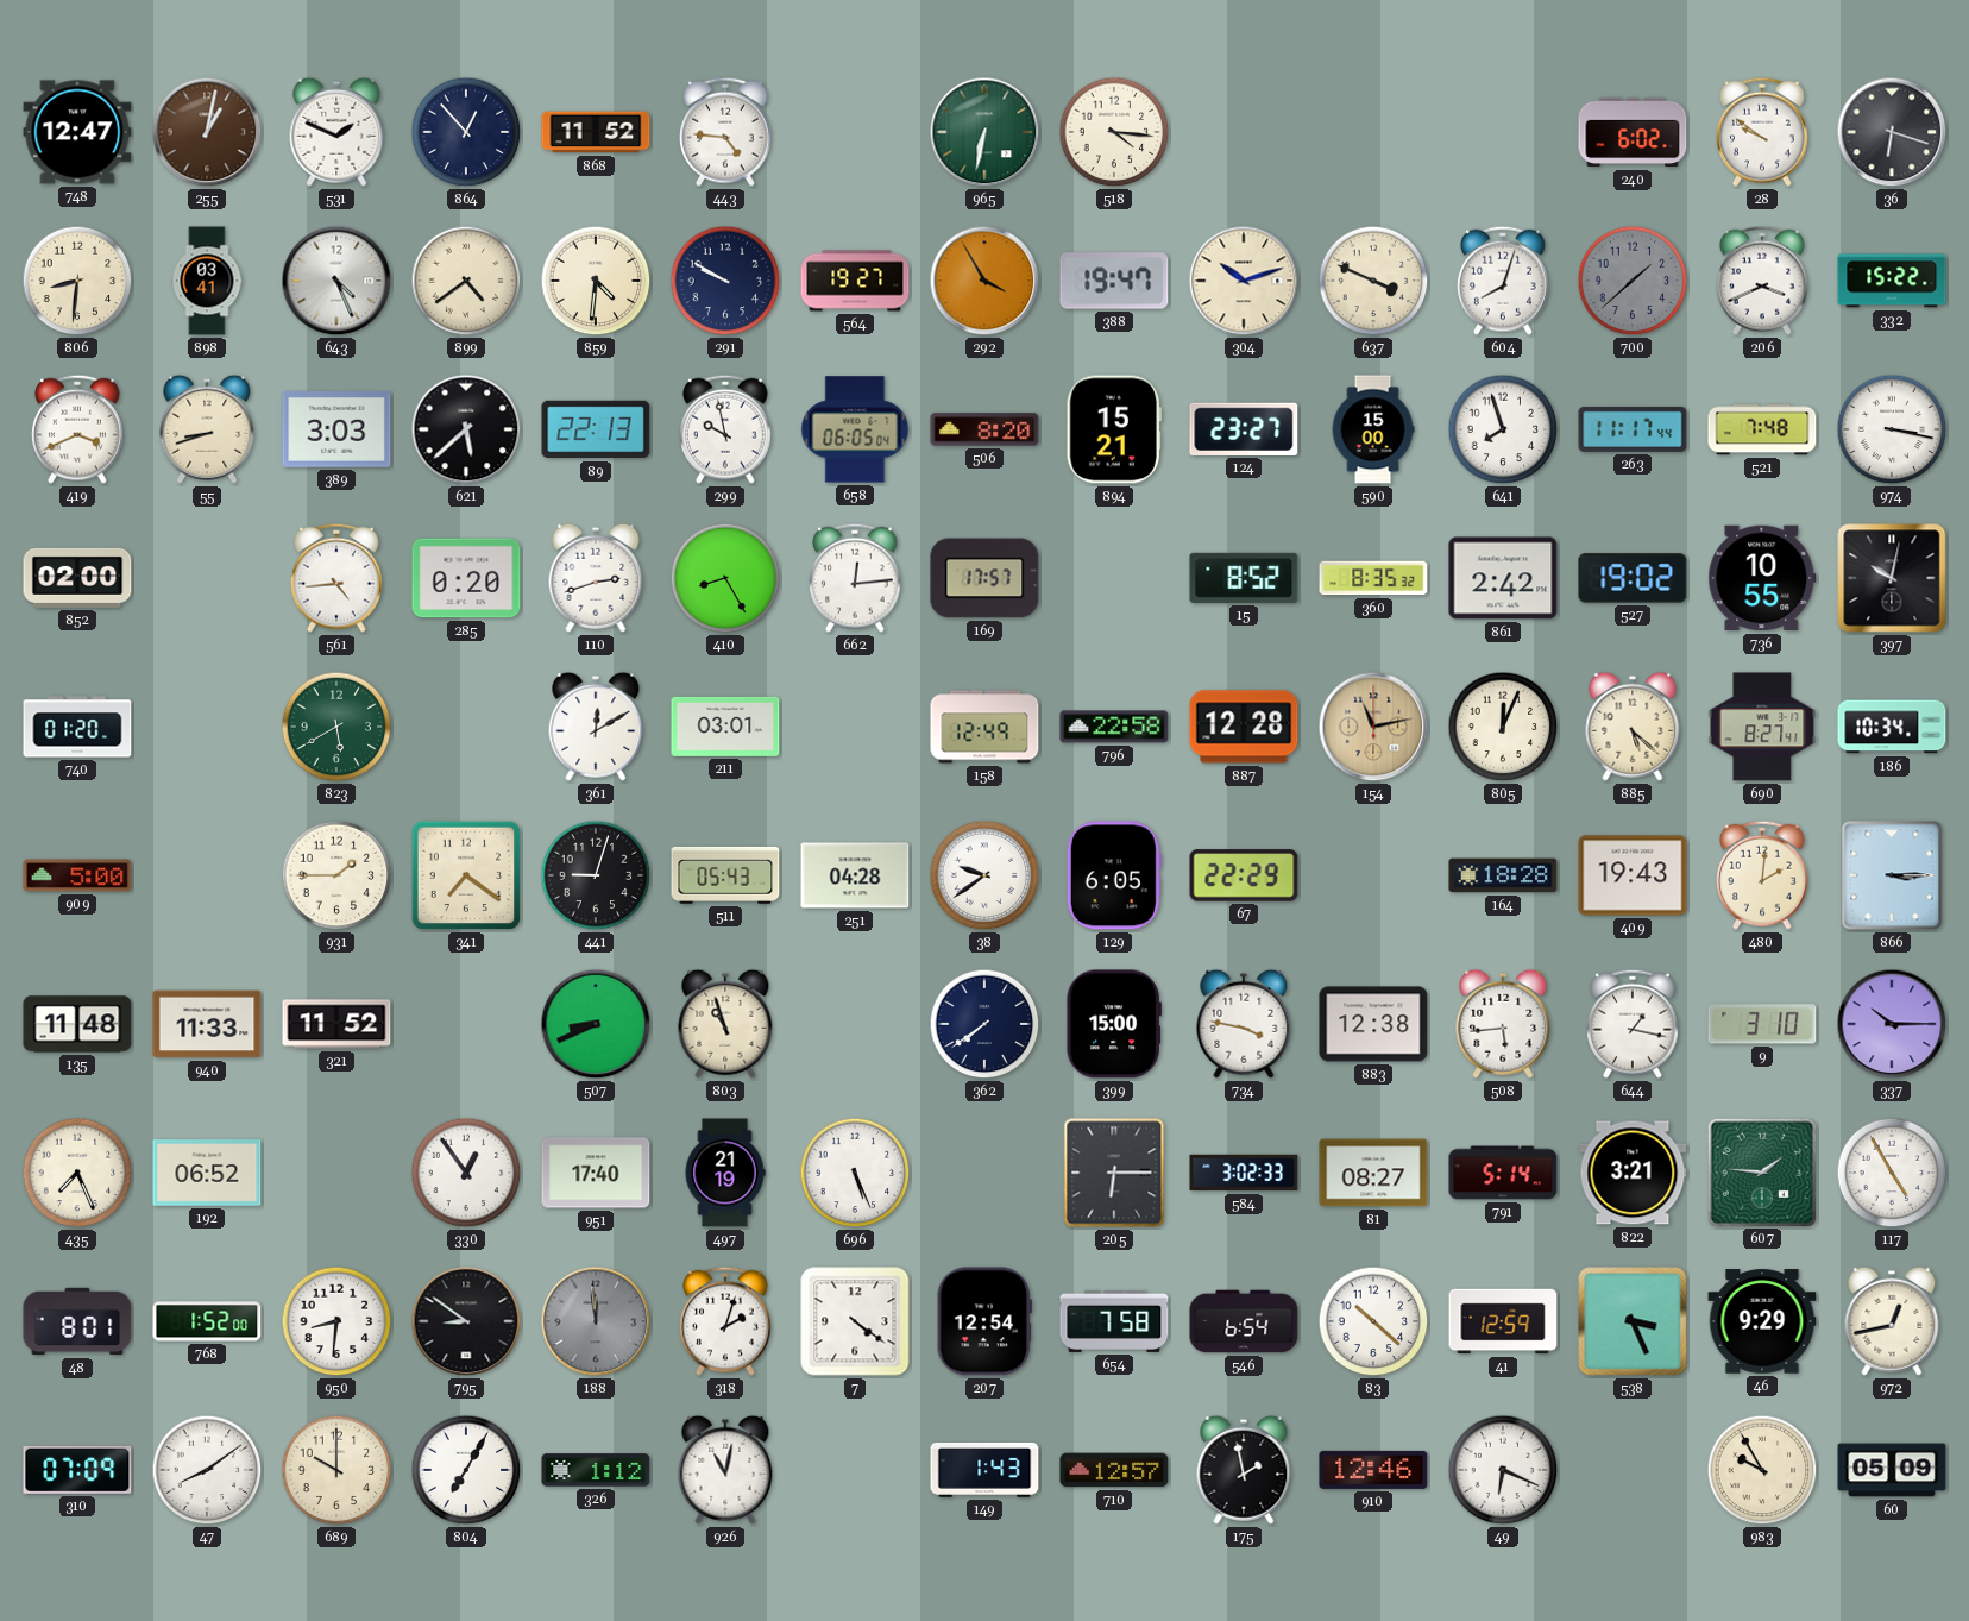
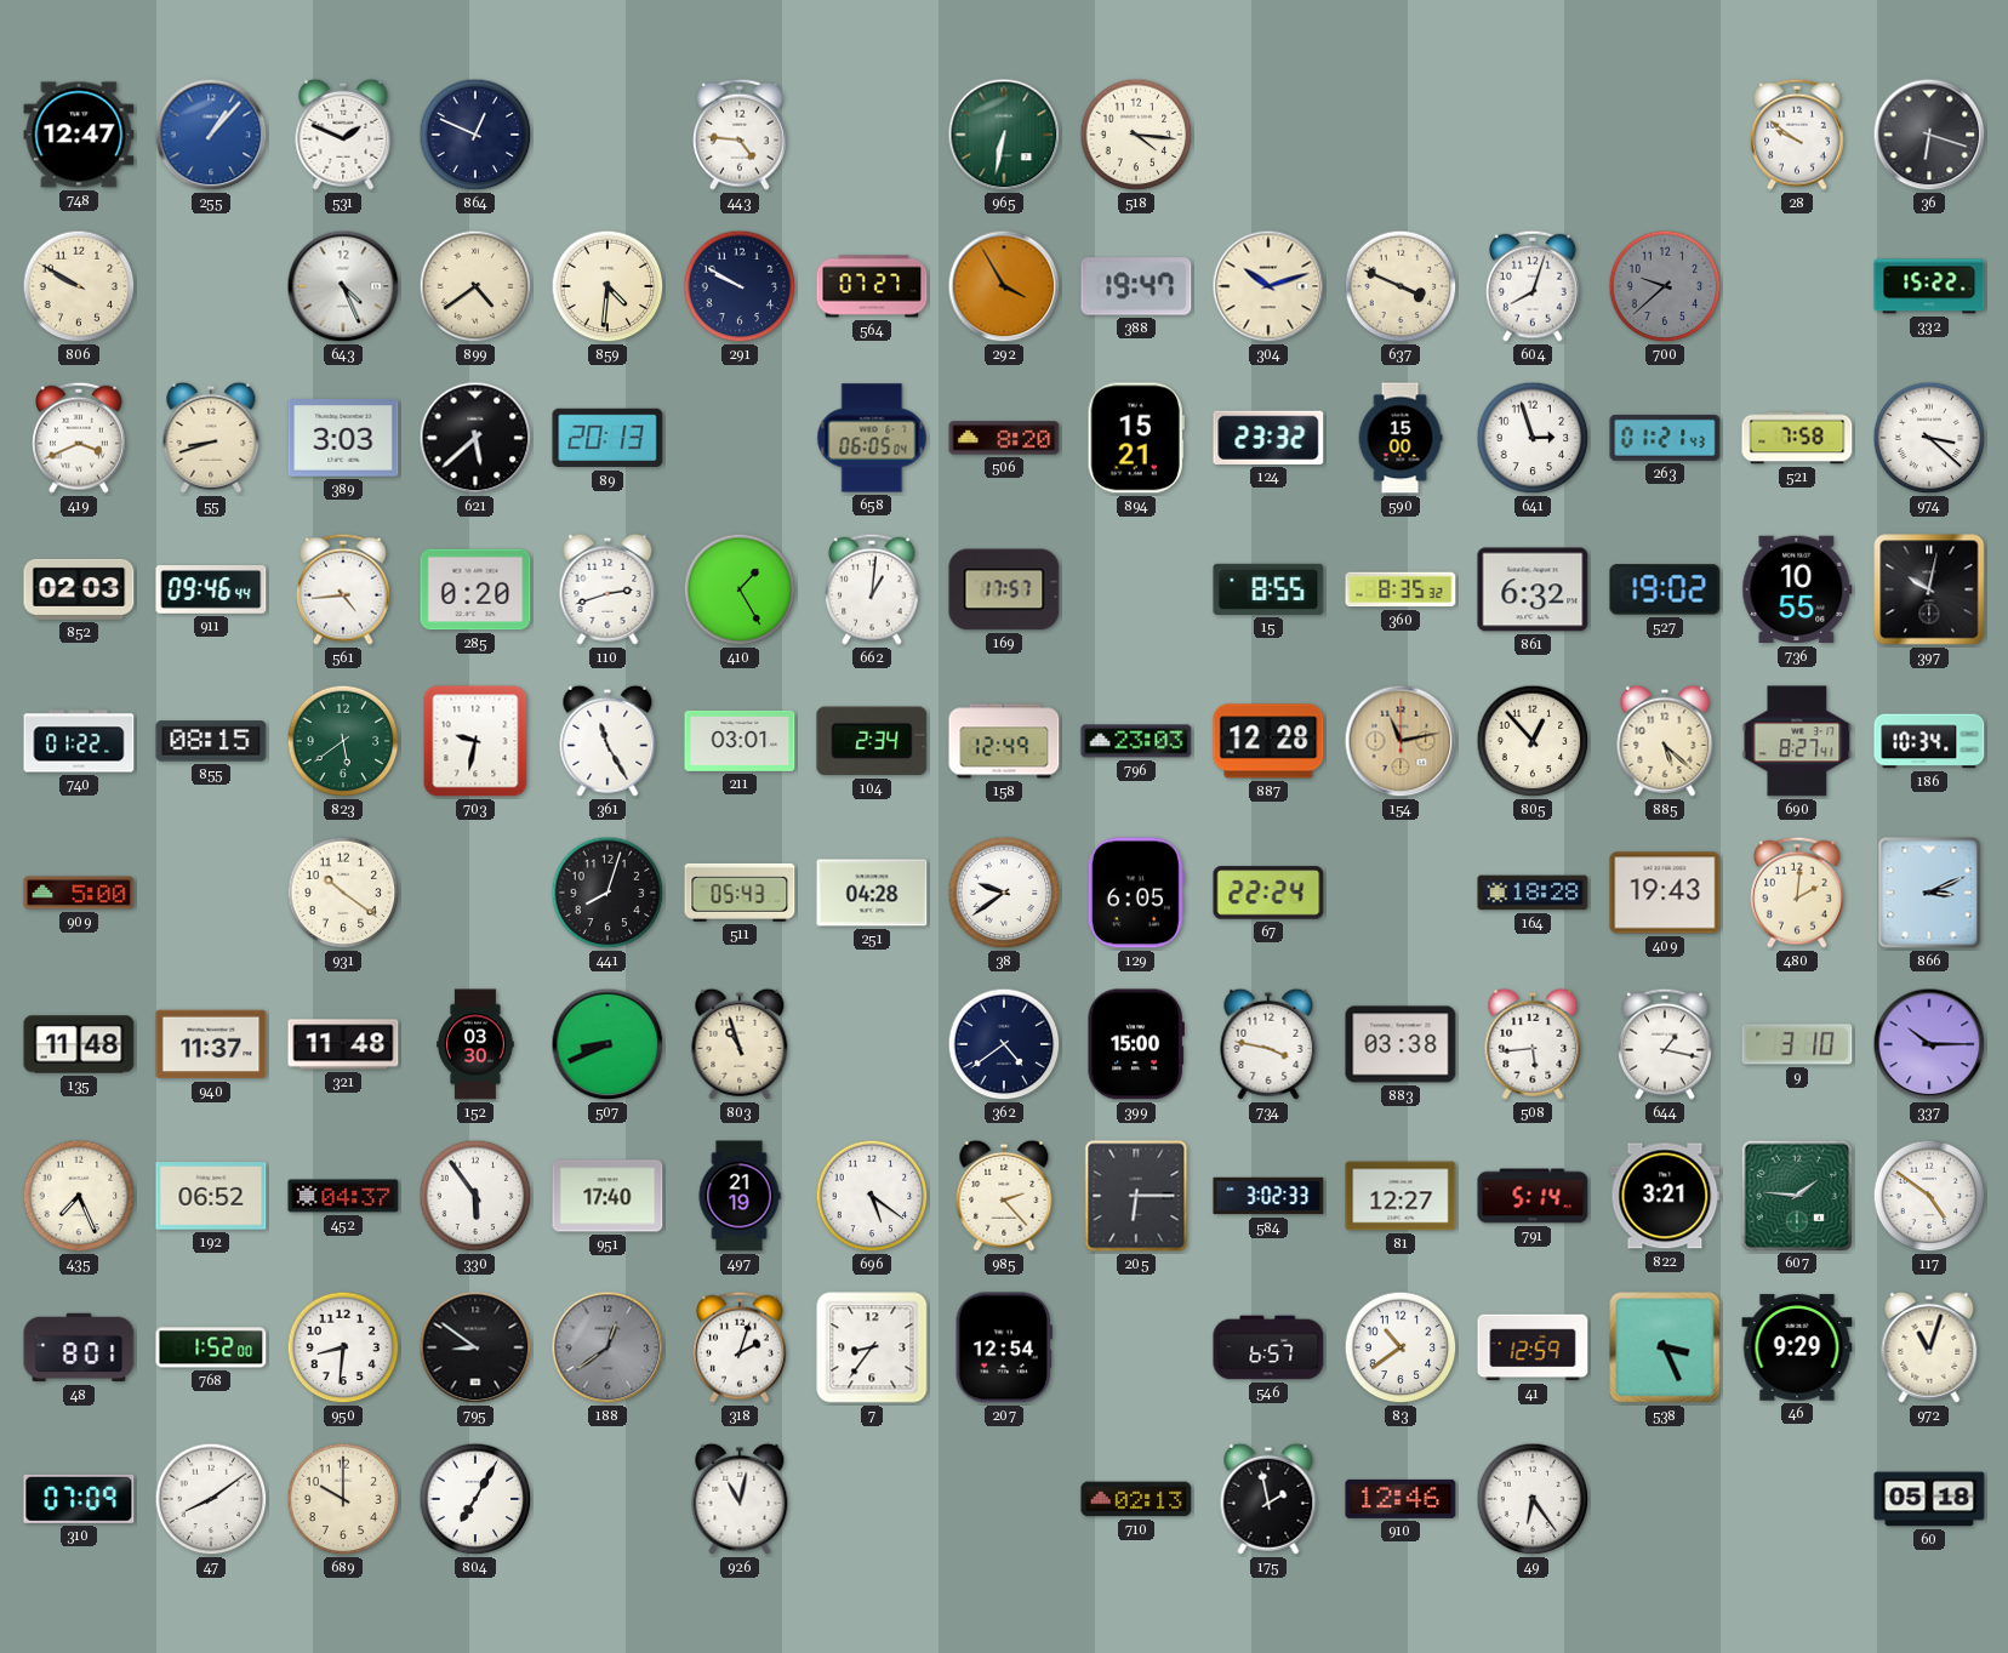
255: 1:02 -> 1:07
255 dial: brown -> blue
864: 12:53 -> 12:49
868: 11:52 -> none
240: 6:02 -> none
806: 8:31 -> 9:50
898: 03:41 -> none
564: 19:27 -> 07:27
700: 1:38 -> 9:38
206: 3:41 -> none
89: 22:13 -> 20:13
299: 9:58 -> none
124: 23:27 -> 23:32
641: 7:57 -> 2:57
263: 11:17 -> 01:21
521: 7:48 -> 7:58
974: 3:17 -> 3:22
852: 02:00 -> 02:03
911: none -> 09:46
410: 8:25 -> 1:25
662: 12:14 -> 1:01
15: 8:52 -> 8:55
861: 2:42 -> 6:32
740: 01:20 -> 01:22
855: none -> 08:15
823: 5:40 -> 5:39
703: none -> 9:32
361: 12:10 -> 11:25
104: none -> 2:34
796: 22:58 -> 23:03
805: 12:04 -> 12:53
931: 1:45 -> 10:21
341: 7:21 -> none
441: 9:03 -> 8:03
67: 22:29 -> 22:24
866: 3:15 -> 3:11
940: 11:33 -> 11:37
321: 11:52 -> 11:48
152: none -> 03:30
362: 7:39 -> 4:39
883: 12:38 -> 03:38
452: none -> 04:37
330: 12:54 -> 5:54
696: 5:26 -> 5:21
985: none -> 2:23
81: 08:27 -> 12:27
117: 4:55 -> 4:51
188: 11:59 -> 12:39
7: 4:21 -> 8:36
654: 7:58 -> none
546: 6:54 -> 6:57
83: 10:22 -> 10:39
972: 12:43 -> 11:03
326: 1:12 -> none
149: 1:43 -> none
710: 12:57 -> 02:13
49: 6:19 -> 6:24
983: 9:55 -> none
60: 05:09 -> 05:18
